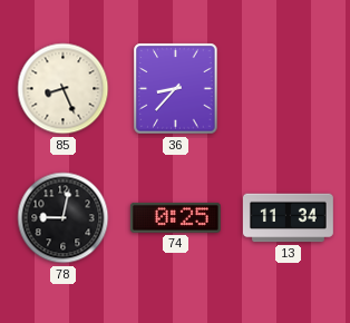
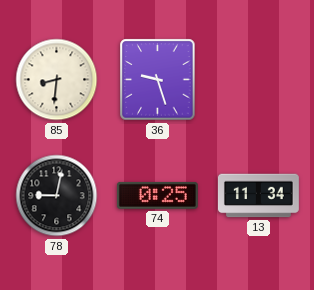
85: 8:26 -> 8:31
36: 8:37 -> 9:27
